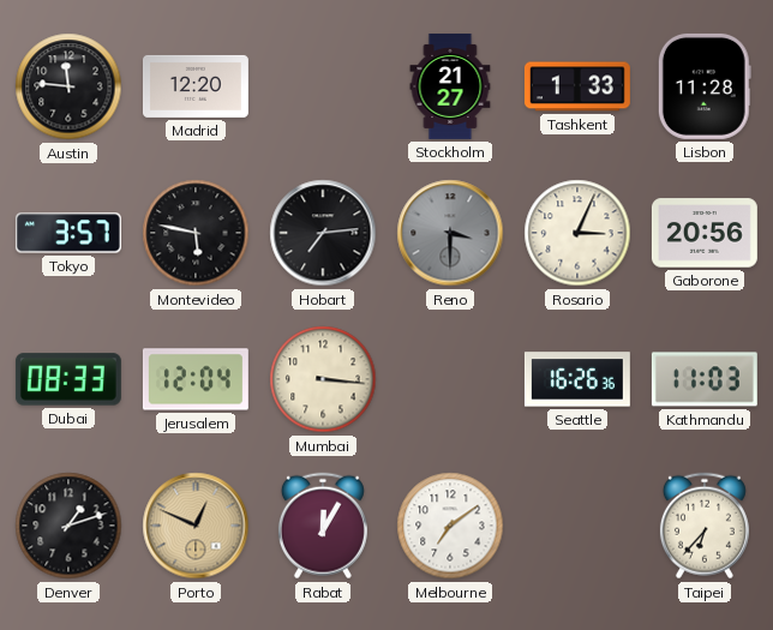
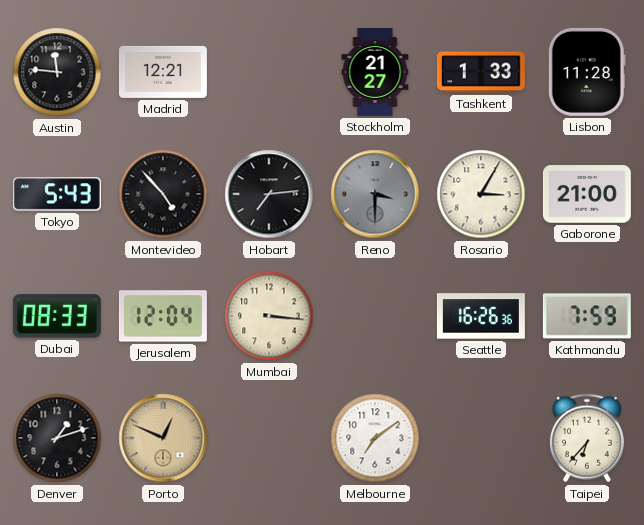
Madrid: 12:20 -> 12:21
Tokyo: 3:57 -> 5:43
Montevideo: 5:47 -> 4:53
Rosario: 3:04 -> 3:05
Gaborone: 20:56 -> 21:00
Kathmandu: 11:03 -> 7:59
Rabat: 12:05 -> none
